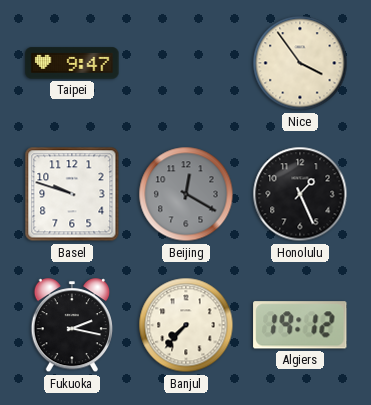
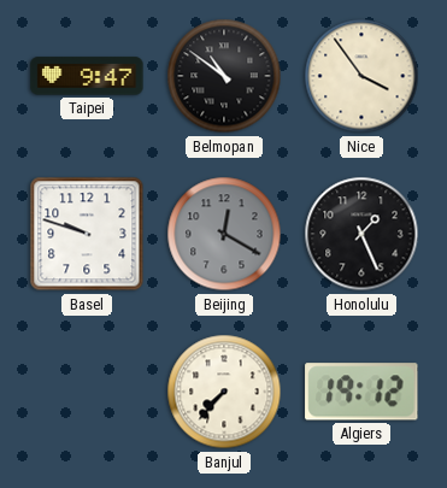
Belmopan: none -> 10:51
Fukuoka: 2:17 -> none
